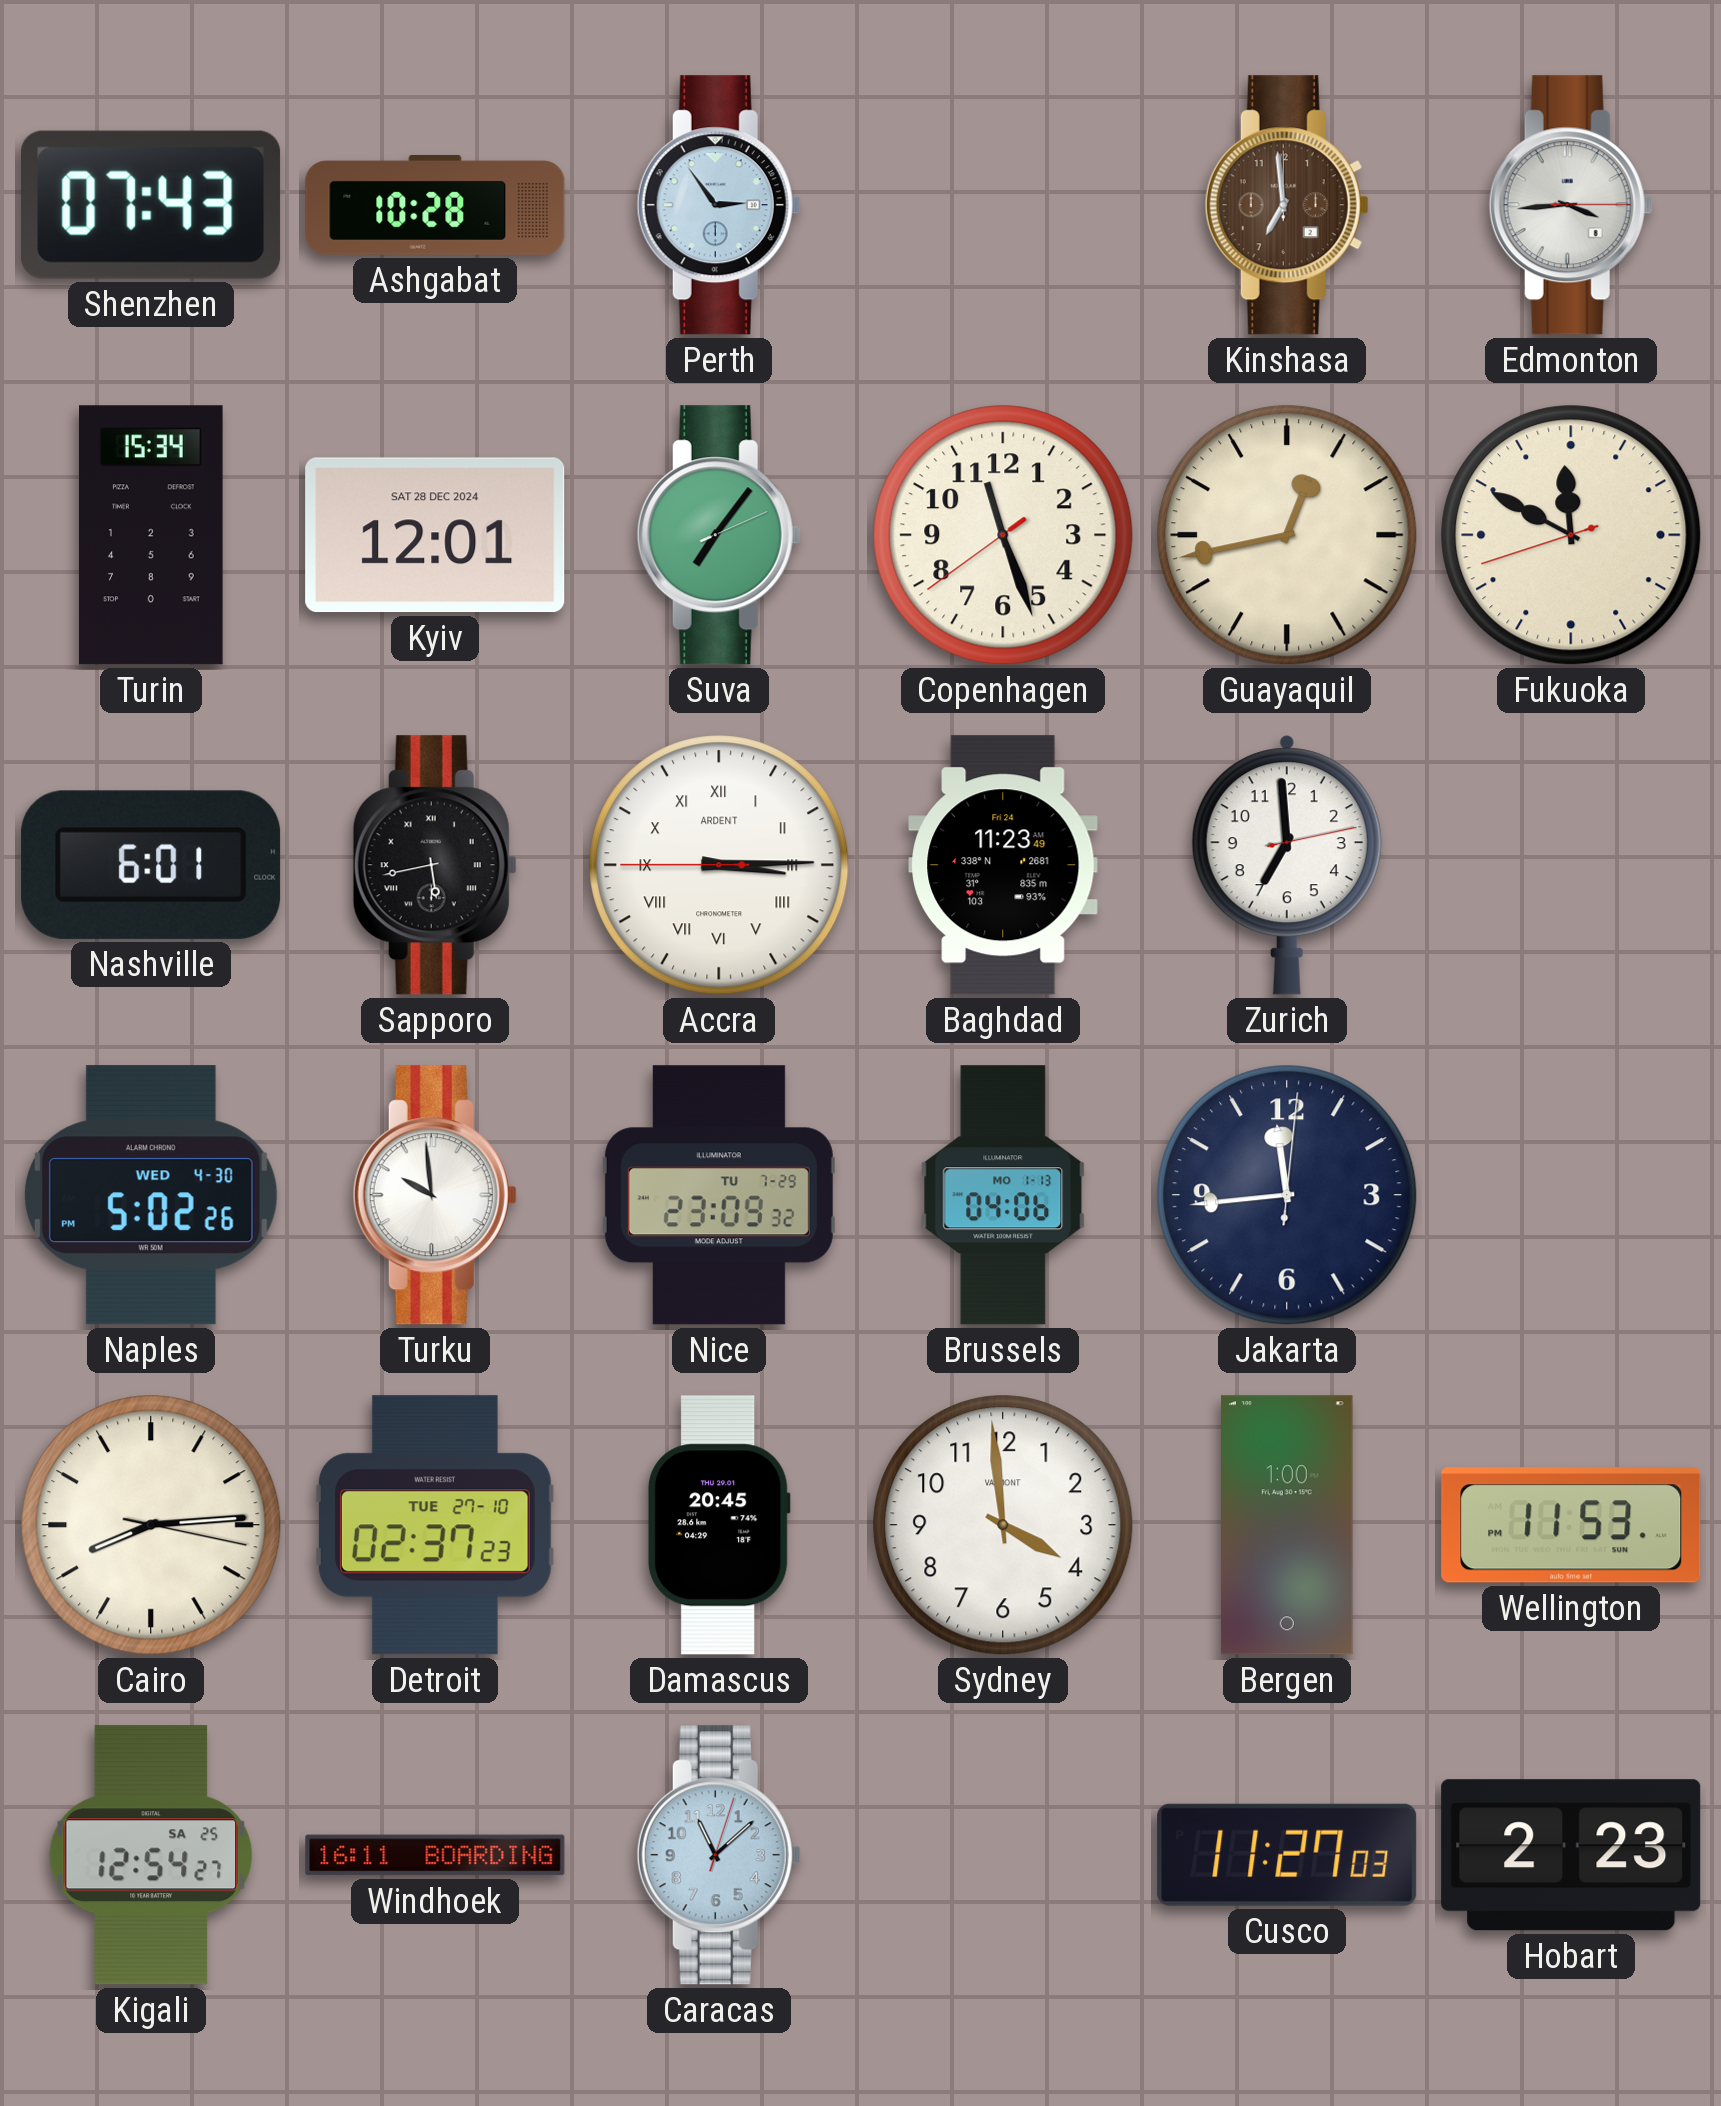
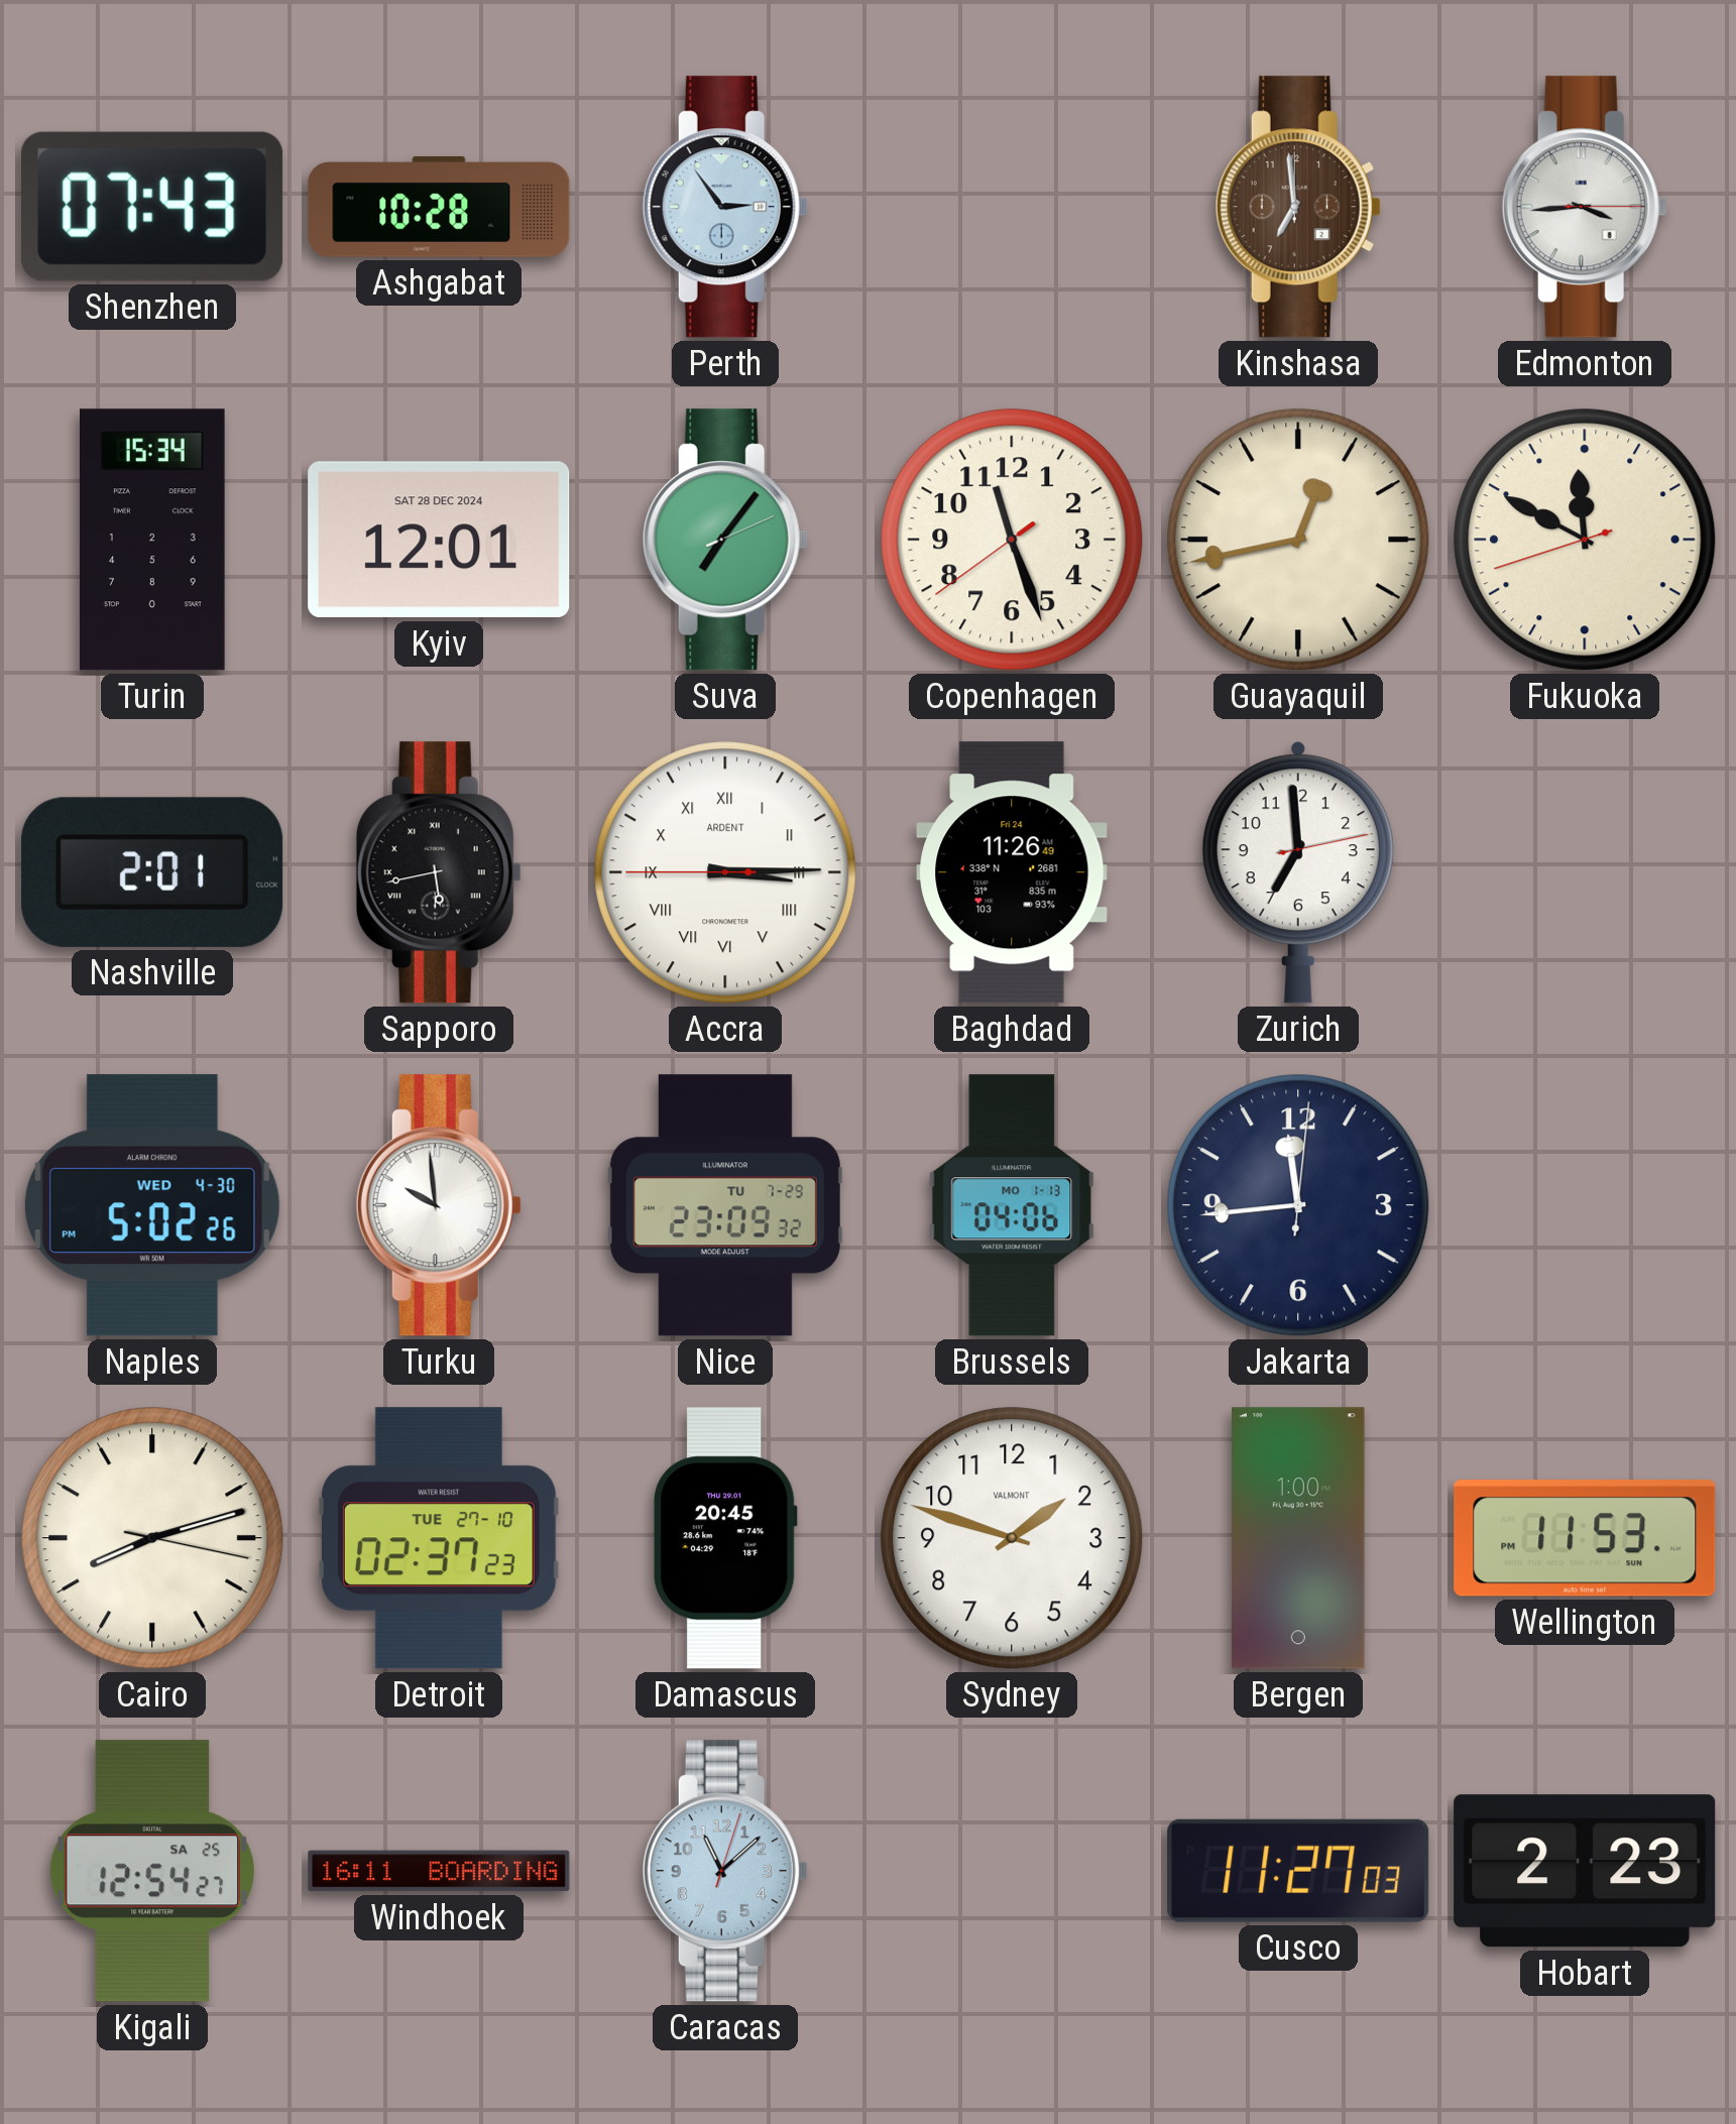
Nashville: 6:01 -> 2:01
Baghdad: 11:23 -> 11:26
Cairo: 8:14 -> 8:12
Sydney: 3:59 -> 1:48
